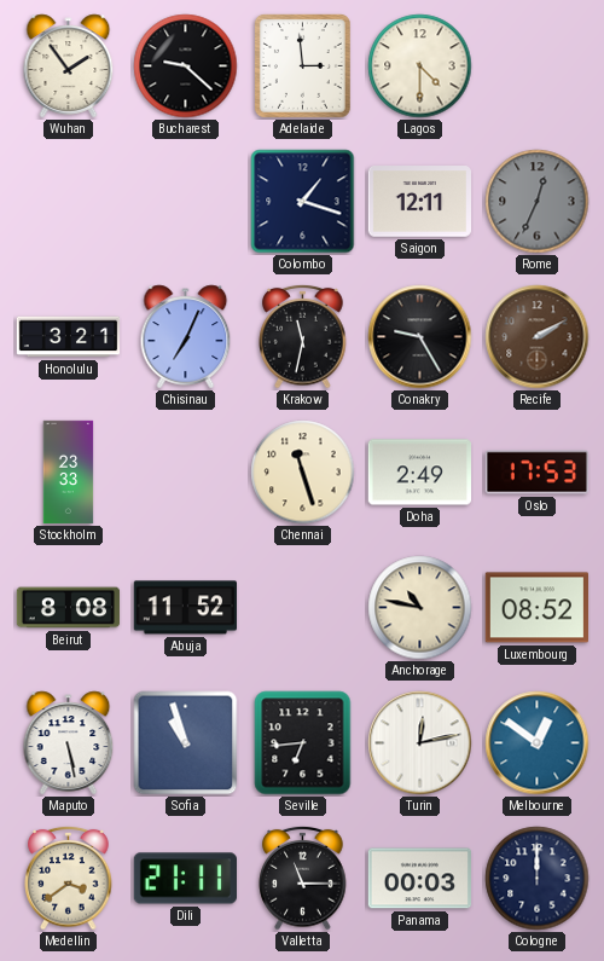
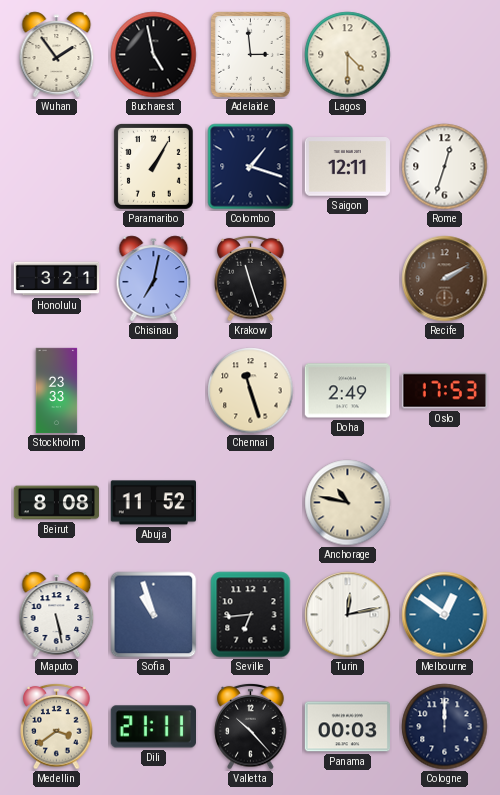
Bucharest: 9:22 -> 4:58
Paramaribo: none -> 1:05
Rome: 12:34 -> 12:33
Rome dial: grey -> white
Chisinau: 7:04 -> 7:02
Krakow: 11:32 -> 11:27
Conakry: 9:25 -> none
Luxembourg: 08:52 -> none
Valletta: 11:15 -> 10:23
